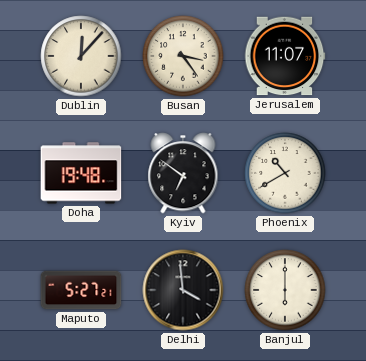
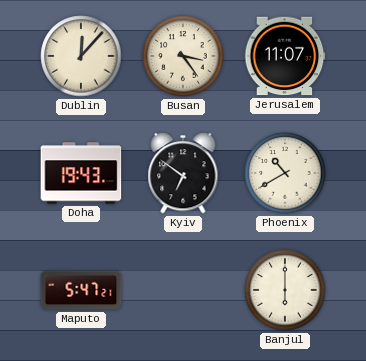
Doha: 19:48 -> 19:43
Maputo: 5:27 -> 5:47
Delhi: 3:59 -> none
